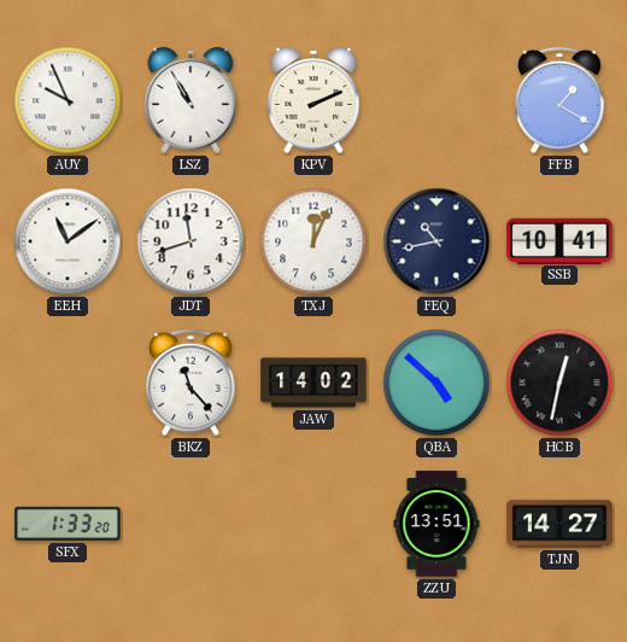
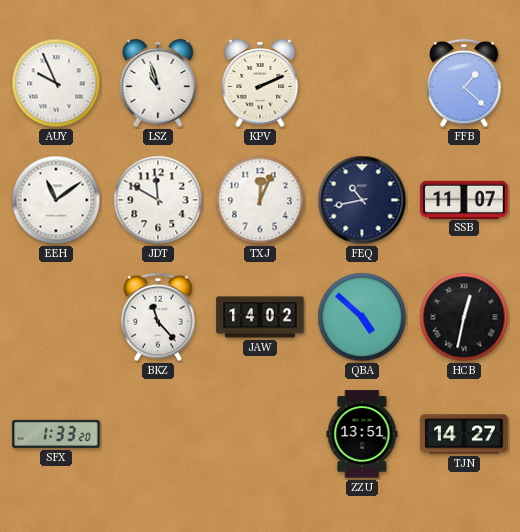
LSZ: 10:55 -> 10:57
FFB: 1:20 -> 1:22
JDT: 11:42 -> 11:50
SSB: 10:41 -> 11:07
